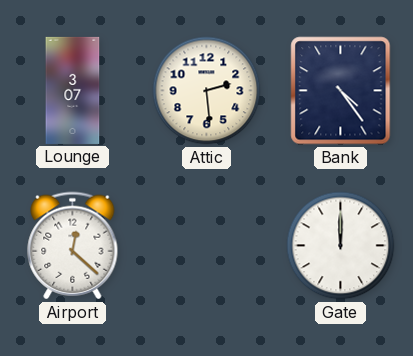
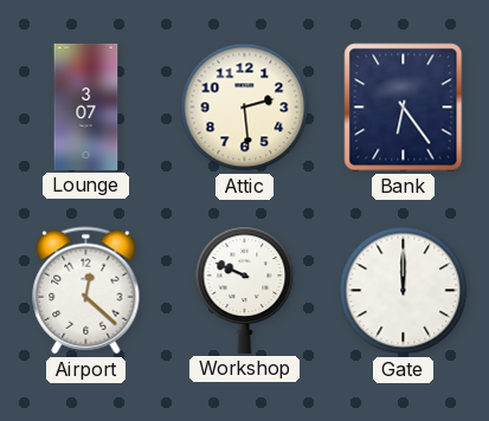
Bank: 4:24 -> 6:24
Workshop: none -> 9:49
